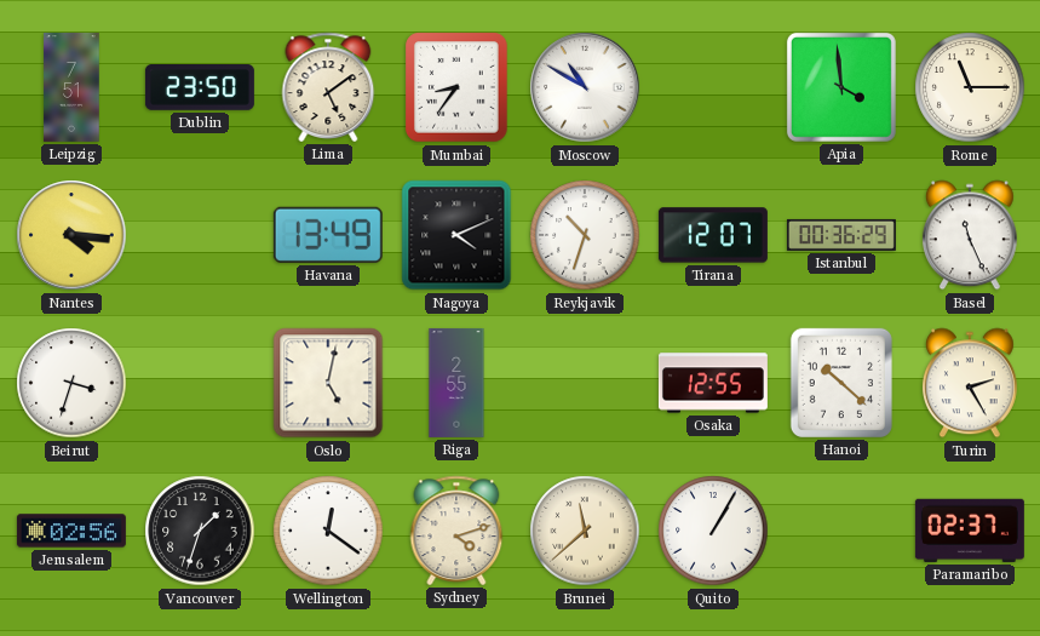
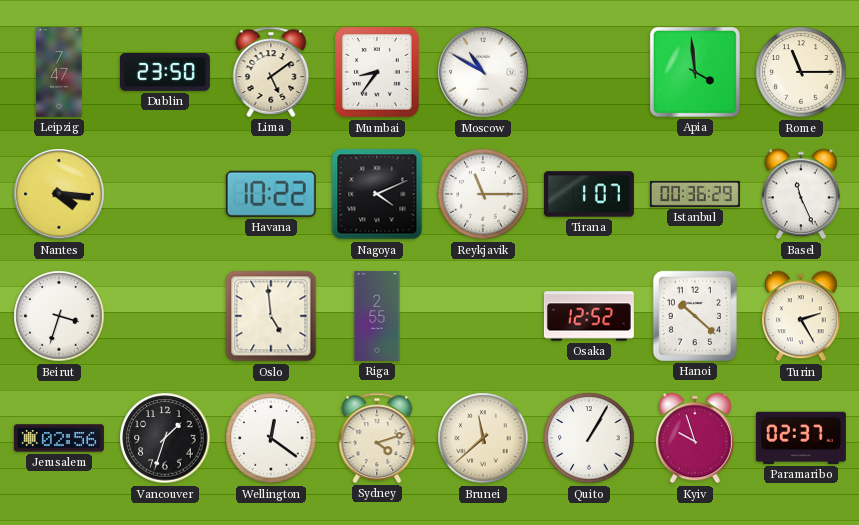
Leipzig: 7:51 -> 7:47
Havana: 13:49 -> 10:22
Reykjavik: 10:33 -> 11:15
Tirana: 12:07 -> 1:07
Oslo: 5:02 -> 4:59
Osaka: 12:55 -> 12:52
Kyiv: none -> 9:57
